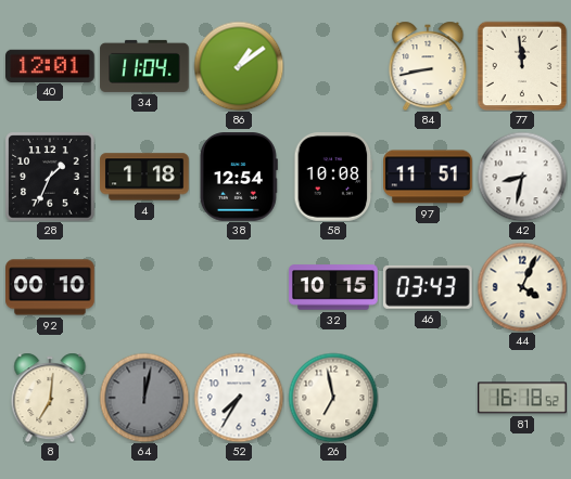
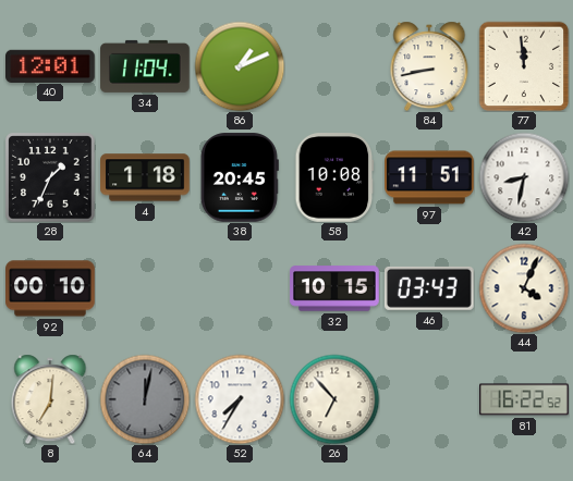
86: 1:09 -> 1:11
38: 12:54 -> 20:45
26: 6:58 -> 6:53
81: 16:18 -> 16:22
